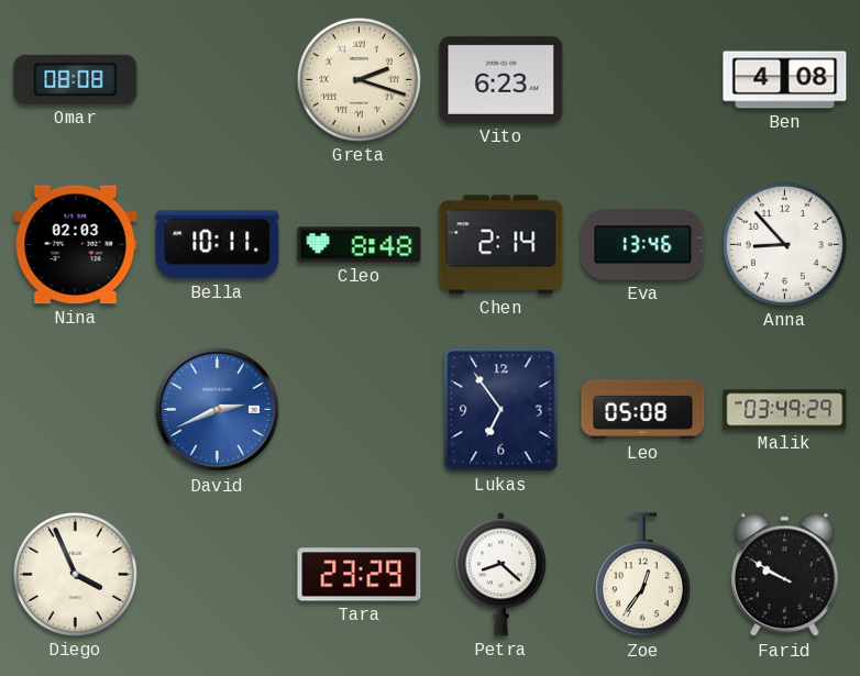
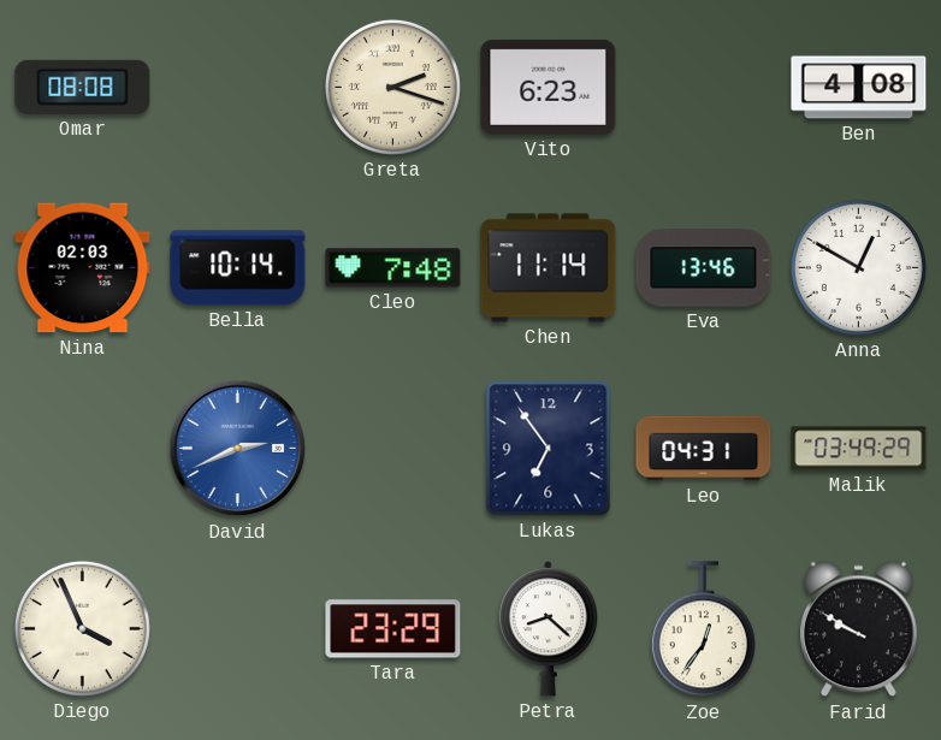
Bella: 10:11 -> 10:14
Cleo: 8:48 -> 7:48
Chen: 2:14 -> 11:14
Anna: 8:53 -> 12:50
Leo: 05:08 -> 04:31
